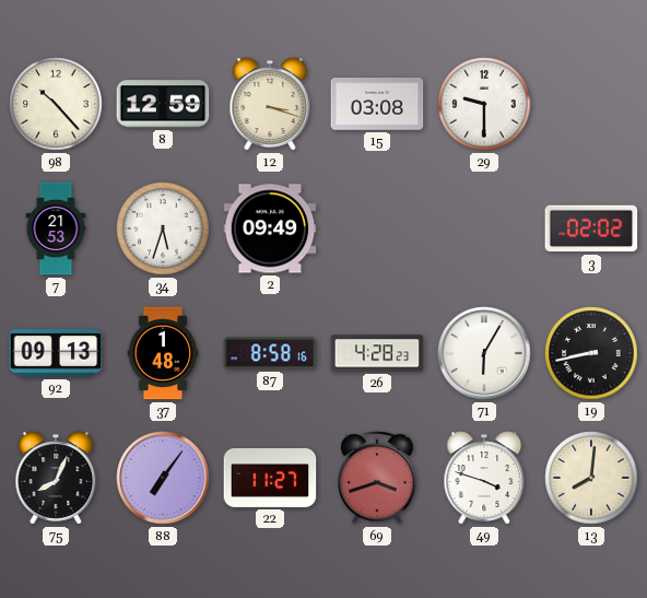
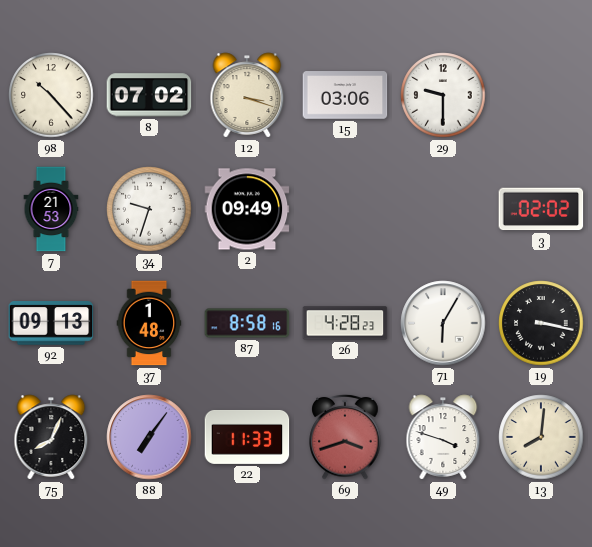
8: 12:59 -> 07:02
15: 03:08 -> 03:06
34: 5:33 -> 9:33
19: 8:43 -> 3:17
22: 11:27 -> 11:33
